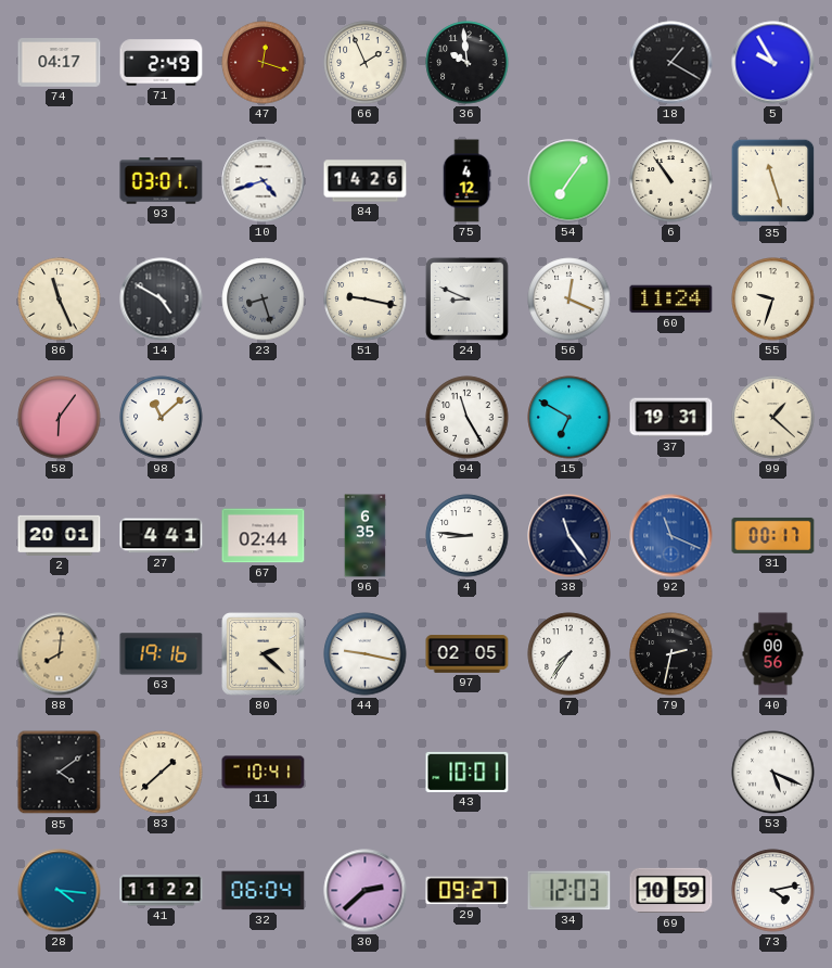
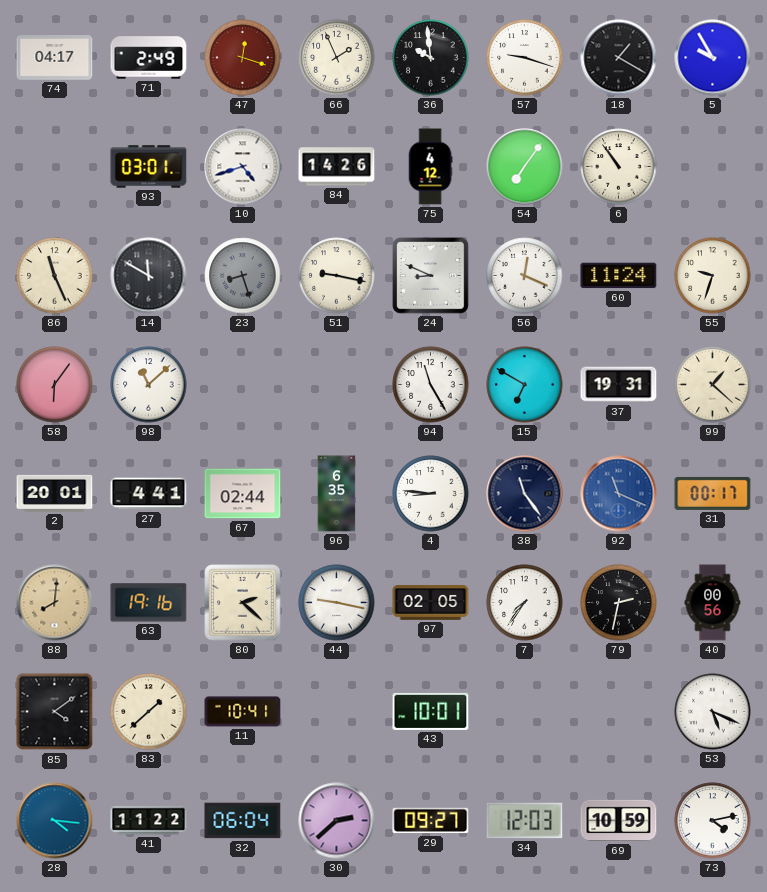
57: none -> 9:18
35: 11:27 -> none
14: 4:50 -> 11:50
